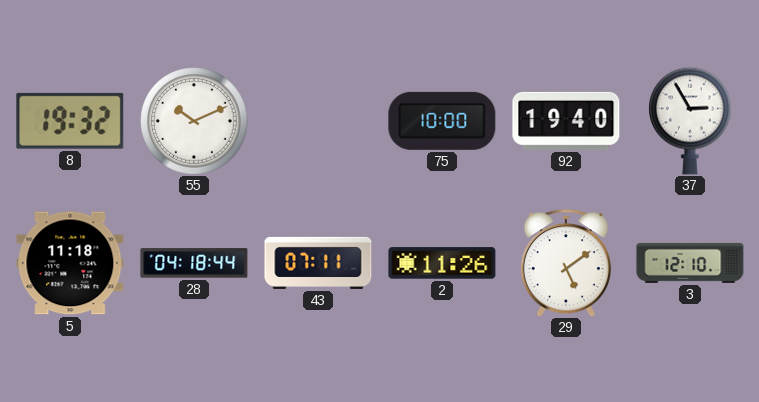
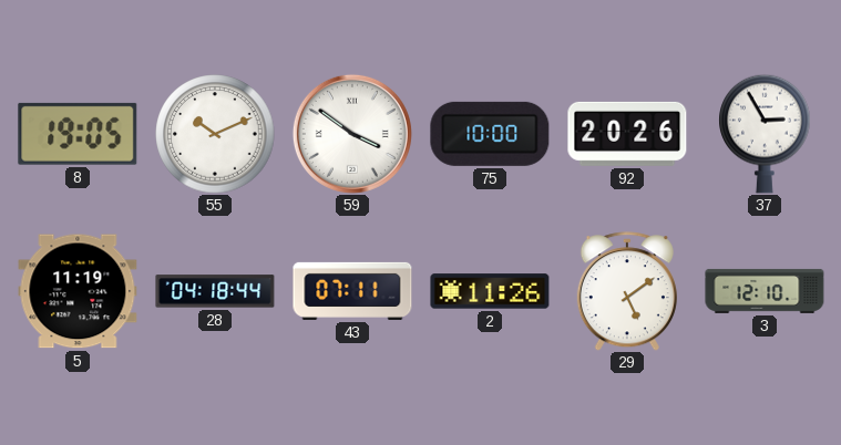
8: 19:32 -> 19:05
59: none -> 3:51
92: 19:40 -> 20:26
5: 11:18 -> 11:19
